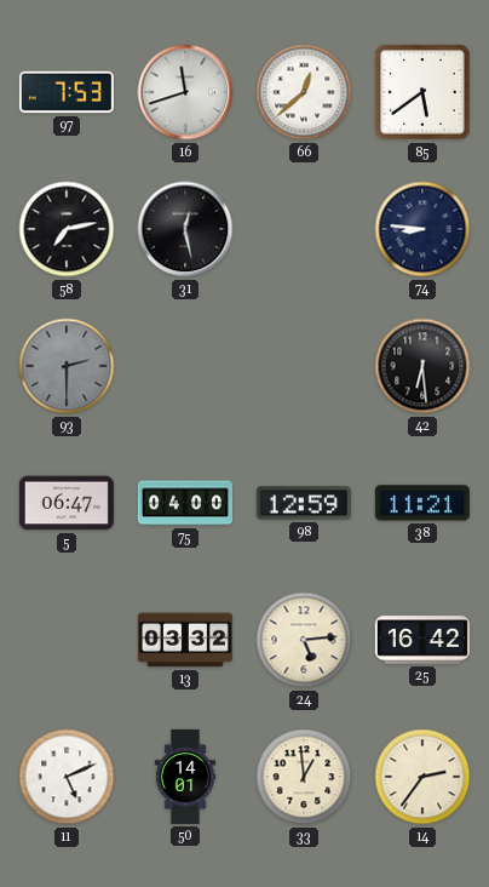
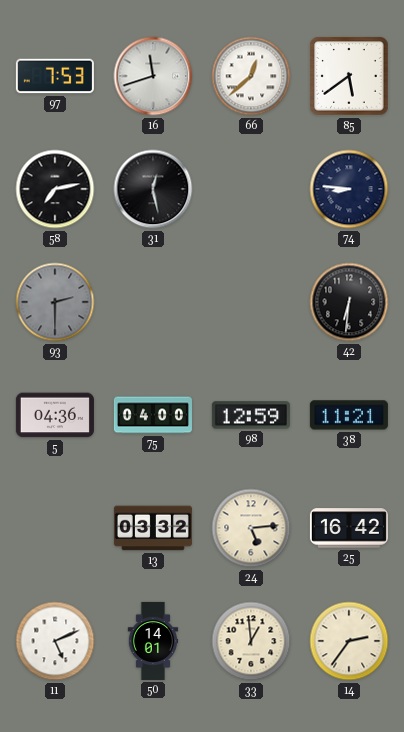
42: 6:29 -> 6:31
5: 06:47 -> 04:36
